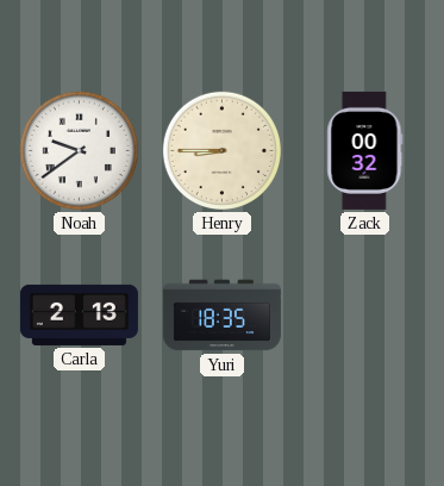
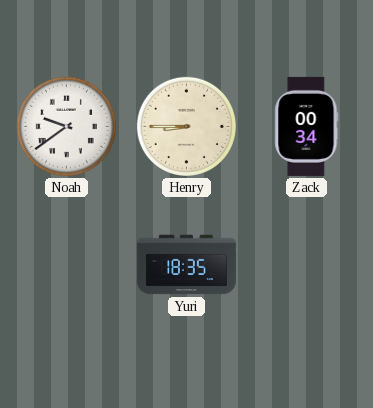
Zack: 00:32 -> 00:34
Carla: 2:13 -> none
